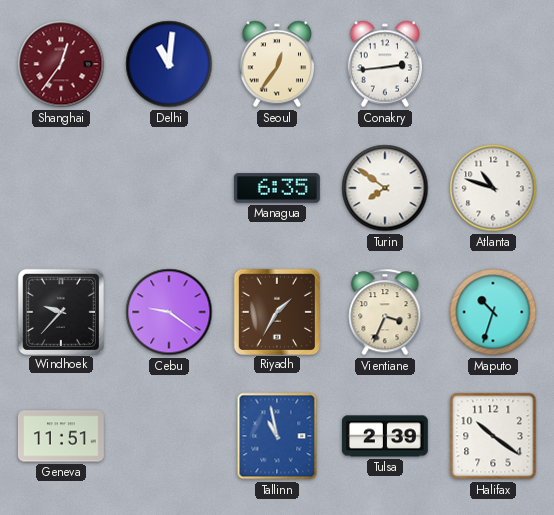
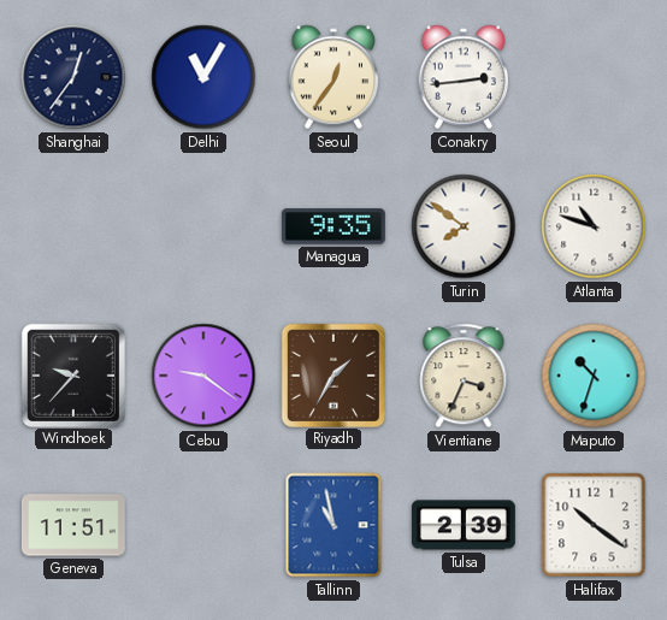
Shanghai dial: burgundy -> navy
Delhi: 11:01 -> 11:05
Managua: 6:35 -> 9:35
